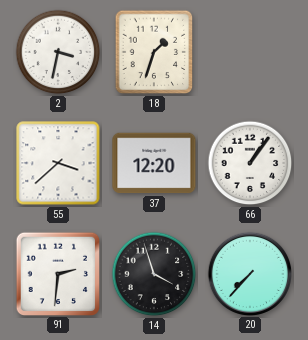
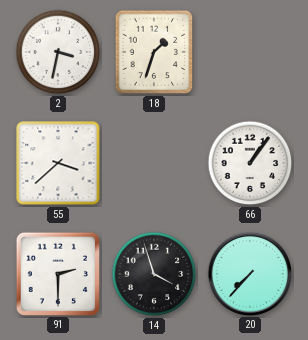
37: 12:20 -> none
91: 2:31 -> 2:30
